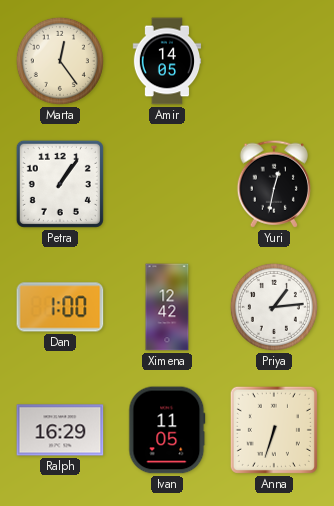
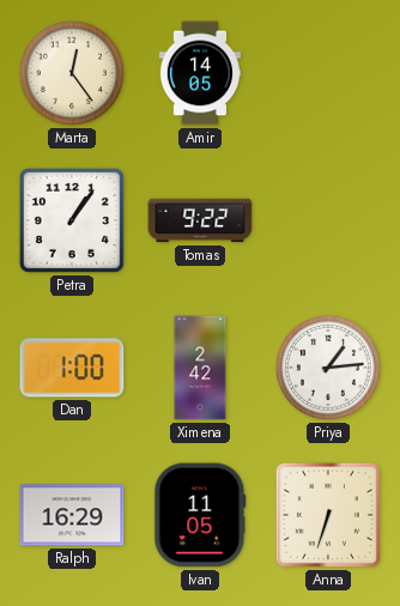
Tomas: none -> 9:22
Yuri: 12:32 -> none
Ximena: 12:42 -> 2:42
